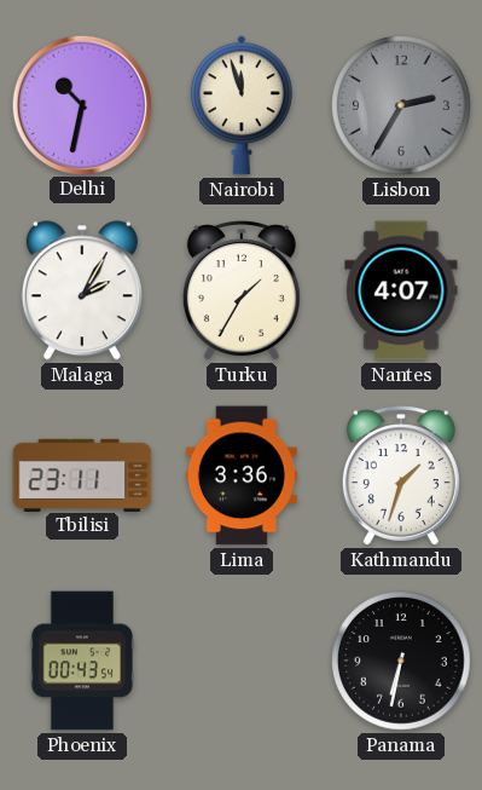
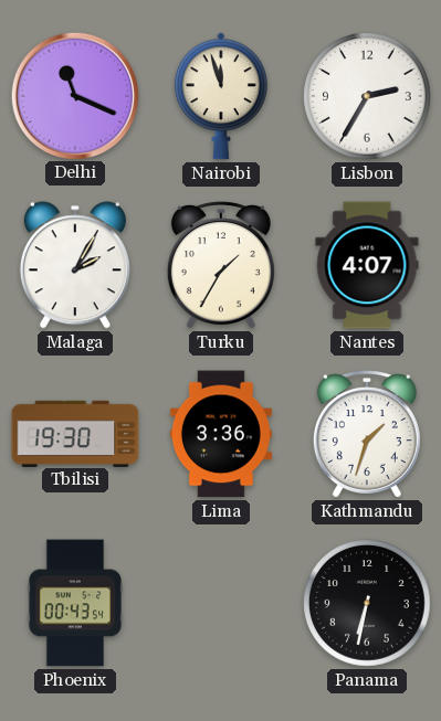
Delhi: 10:32 -> 11:19
Lisbon dial: grey -> white
Tbilisi: 23:11 -> 19:30
